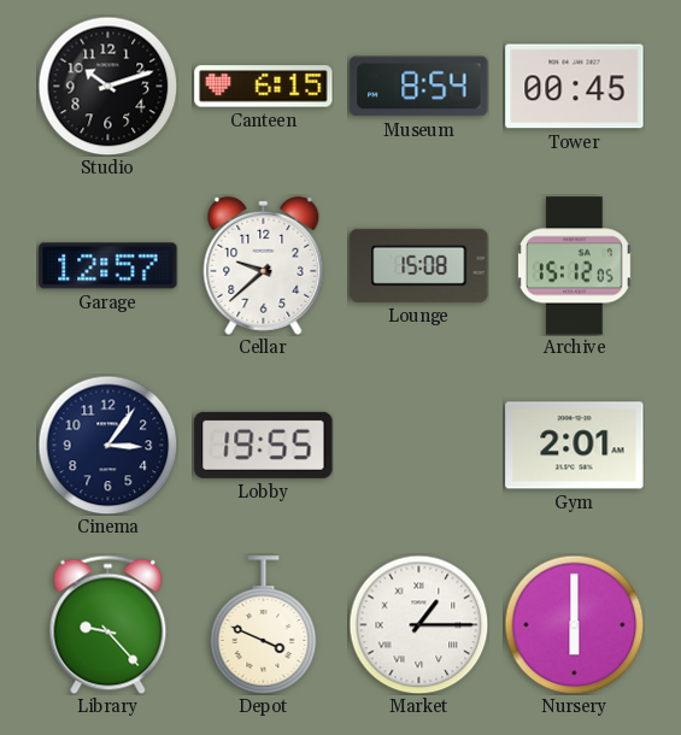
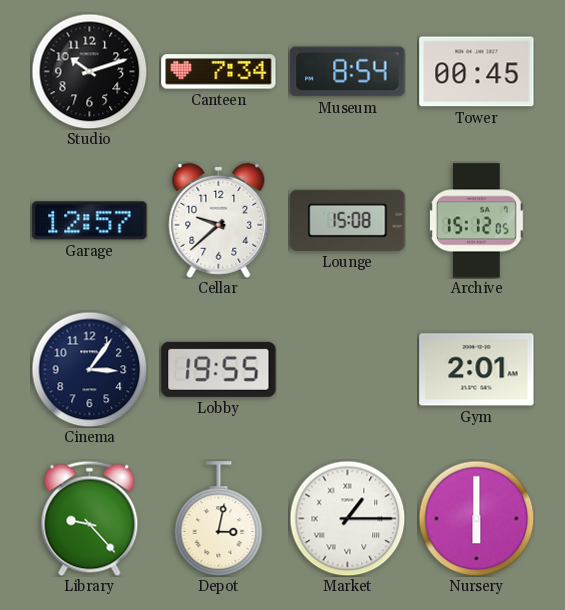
Canteen: 6:15 -> 7:34
Depot: 3:49 -> 3:02
